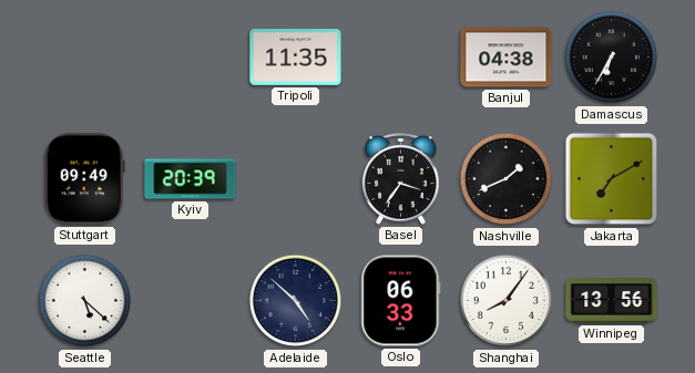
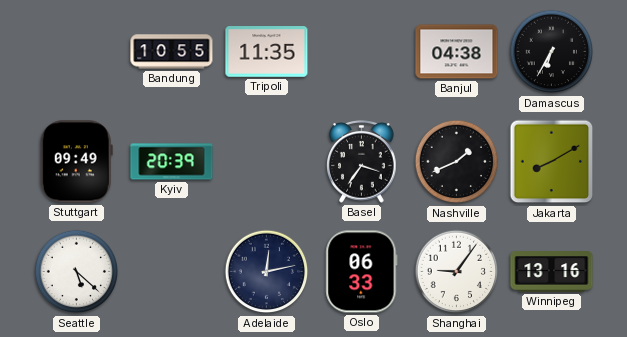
Bandung: none -> 10:55
Jakarta: 7:10 -> 8:10
Adelaide: 4:52 -> 12:13
Shanghai: 8:06 -> 9:06
Winnipeg: 13:56 -> 13:16
